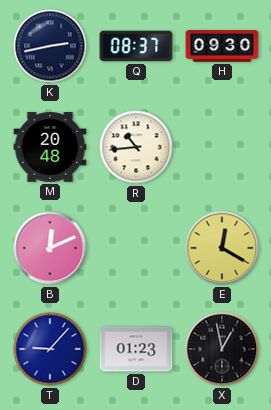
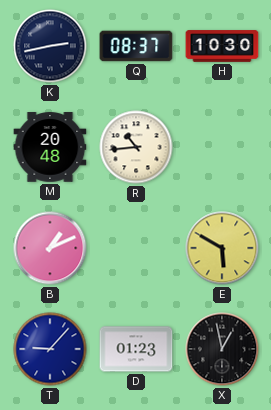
H: 09:30 -> 10:30
B: 12:11 -> 1:11
E: 12:20 -> 5:50
